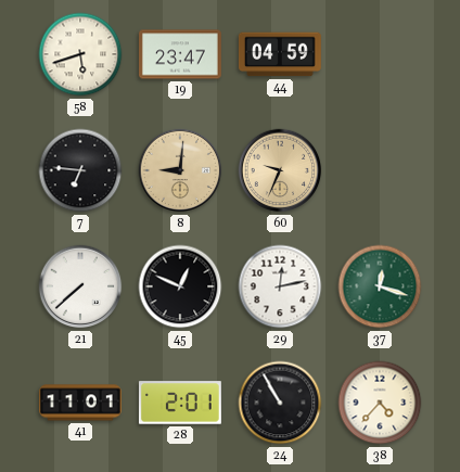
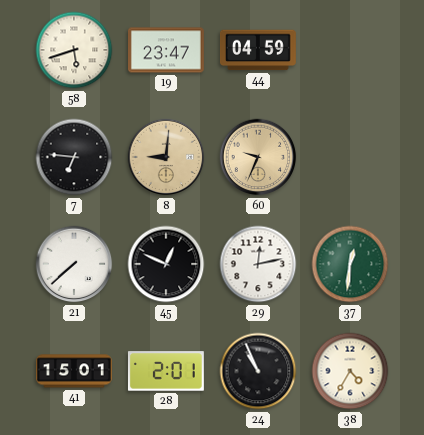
37: 12:18 -> 12:31
41: 11:01 -> 15:01
24: 10:55 -> 10:56
38: 4:37 -> 4:35
